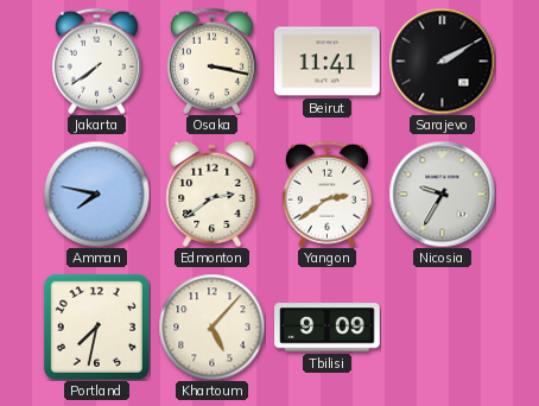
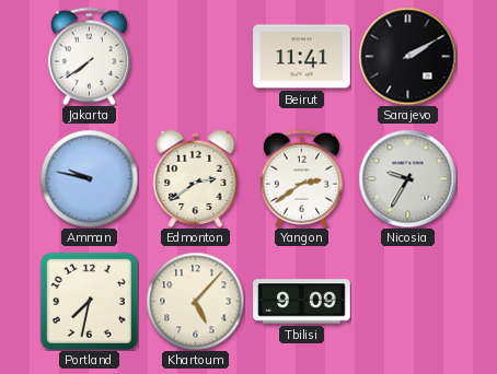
Osaka: 3:17 -> none
Amman: 7:47 -> 9:47
